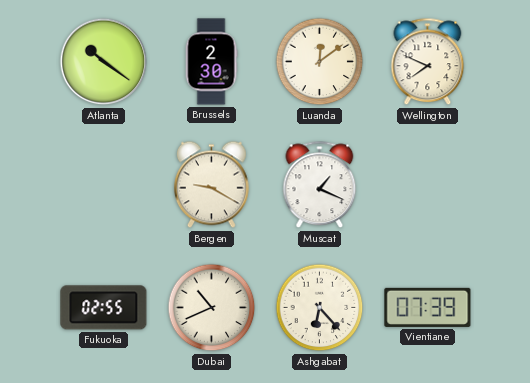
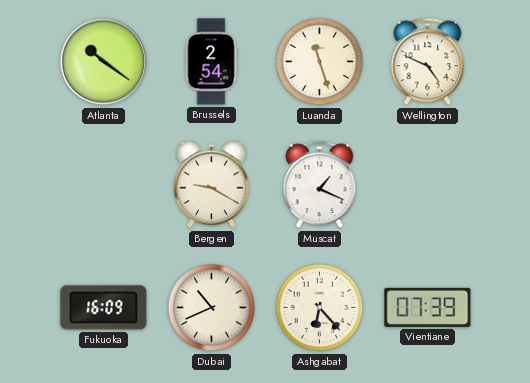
Brussels: 2:30 -> 2:54
Luanda: 12:09 -> 11:27
Wellington: 7:49 -> 4:49
Fukuoka: 02:55 -> 16:09
